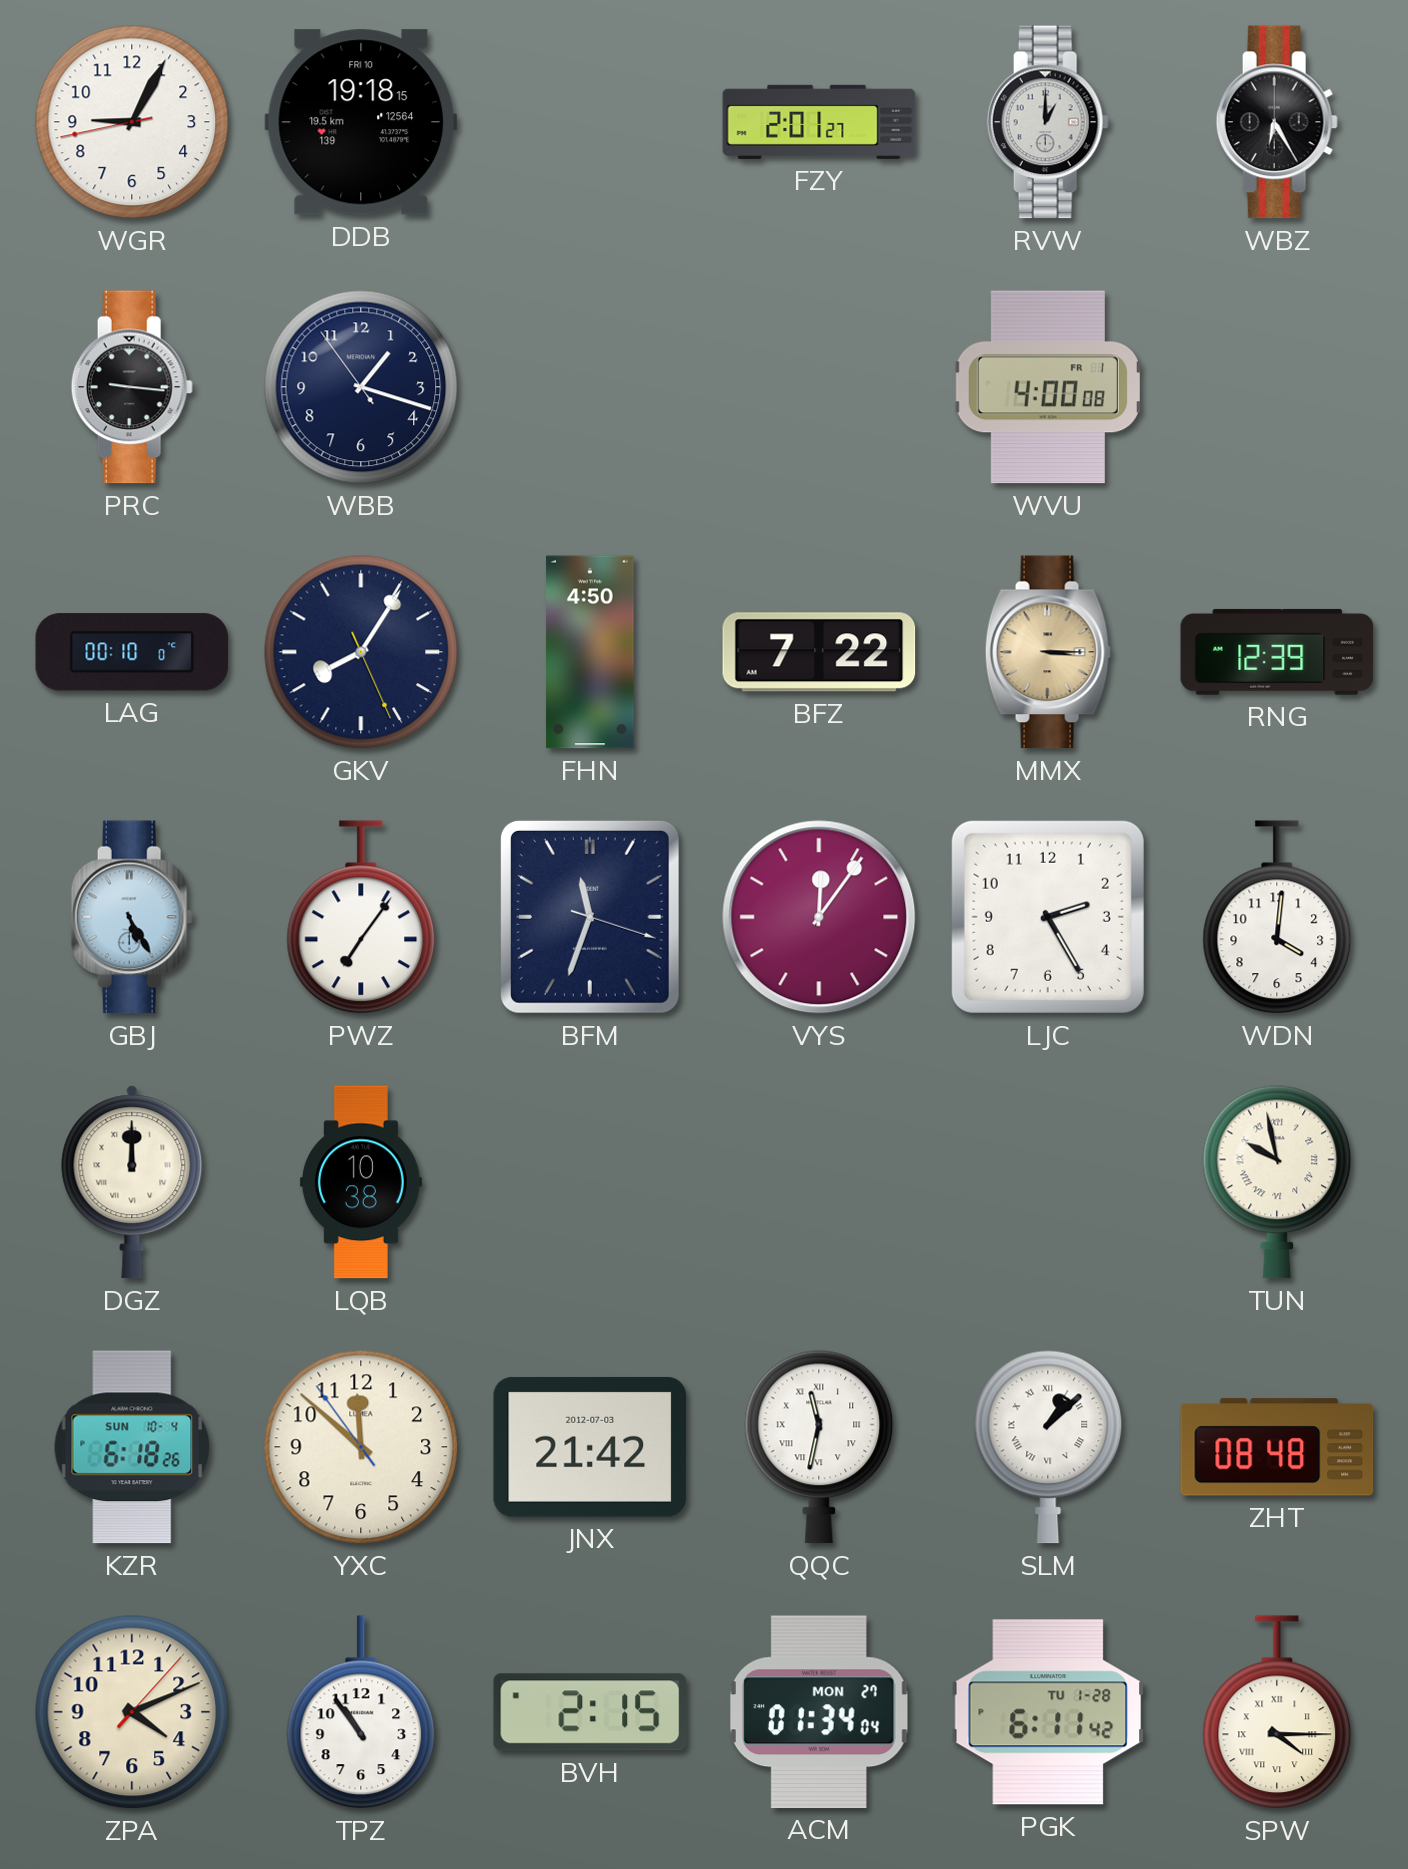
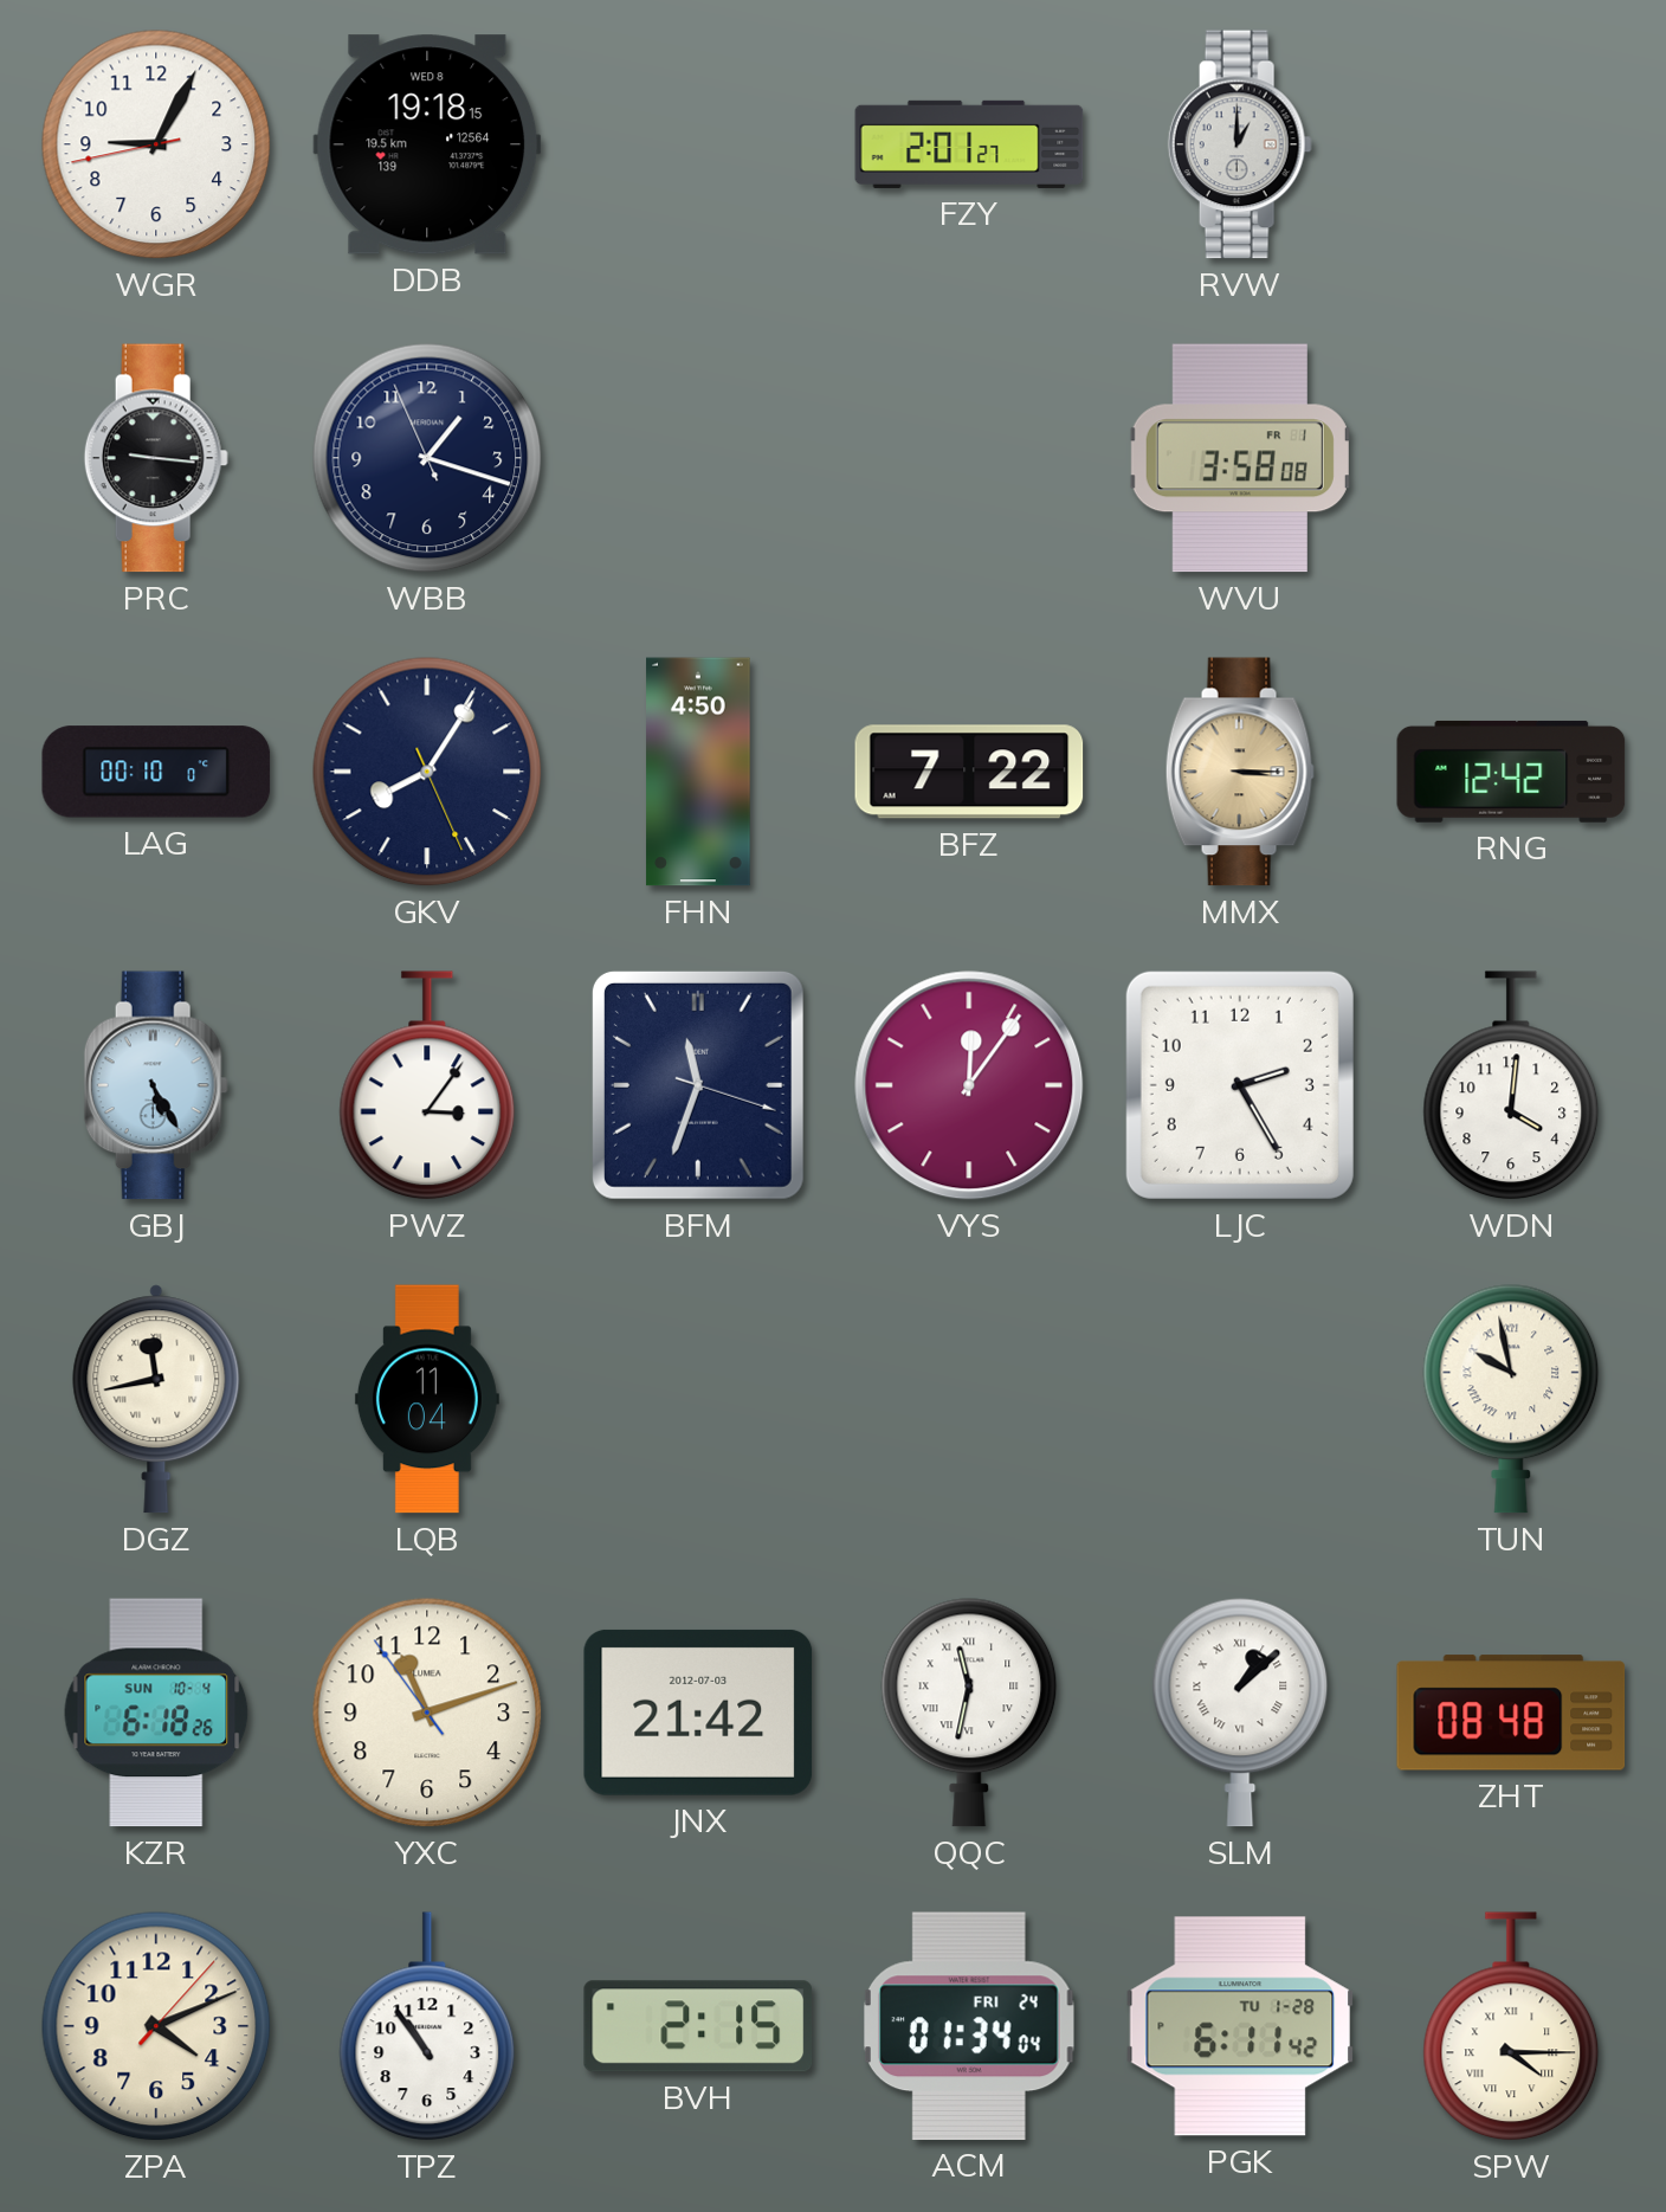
DDB date: FRI 10 -> WED 8
WBZ: 6:25 -> none
WBB: 1:17:54 -> 1:17:56
WVU: 4:00 -> 3:58
RNG: 12:39 -> 12:42
PWZ: 7:06 -> 3:06
DGZ: 12:00 -> 11:43
LQB: 10:38 -> 11:04
YXC: 11:51 -> 11:11
ACM date: MON 27 -> FRI 24
